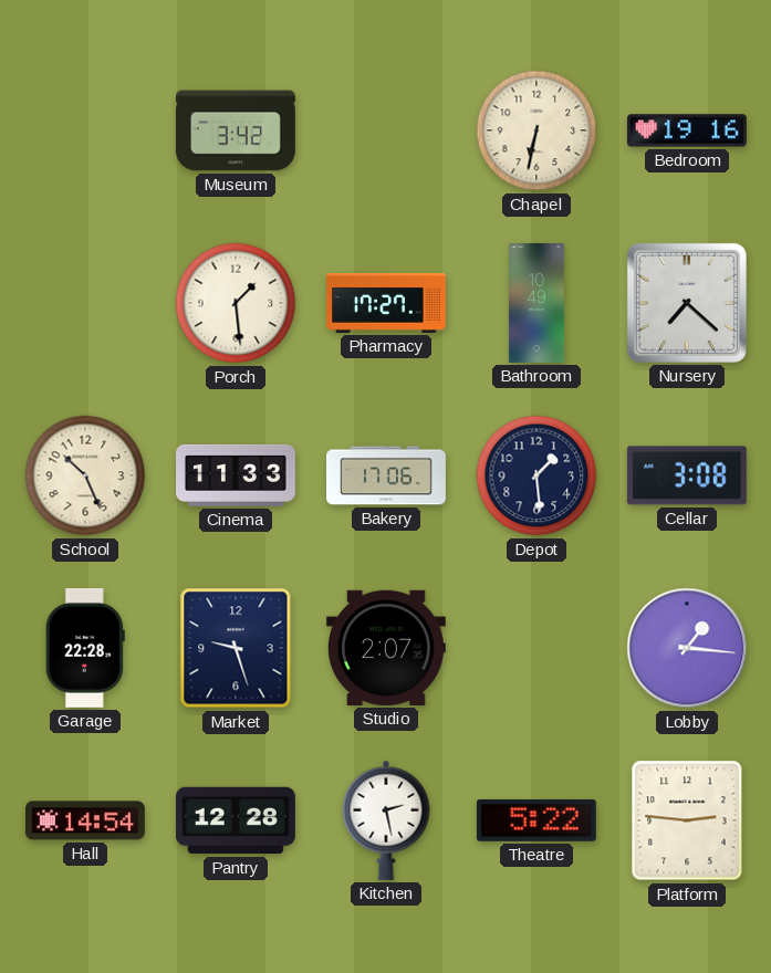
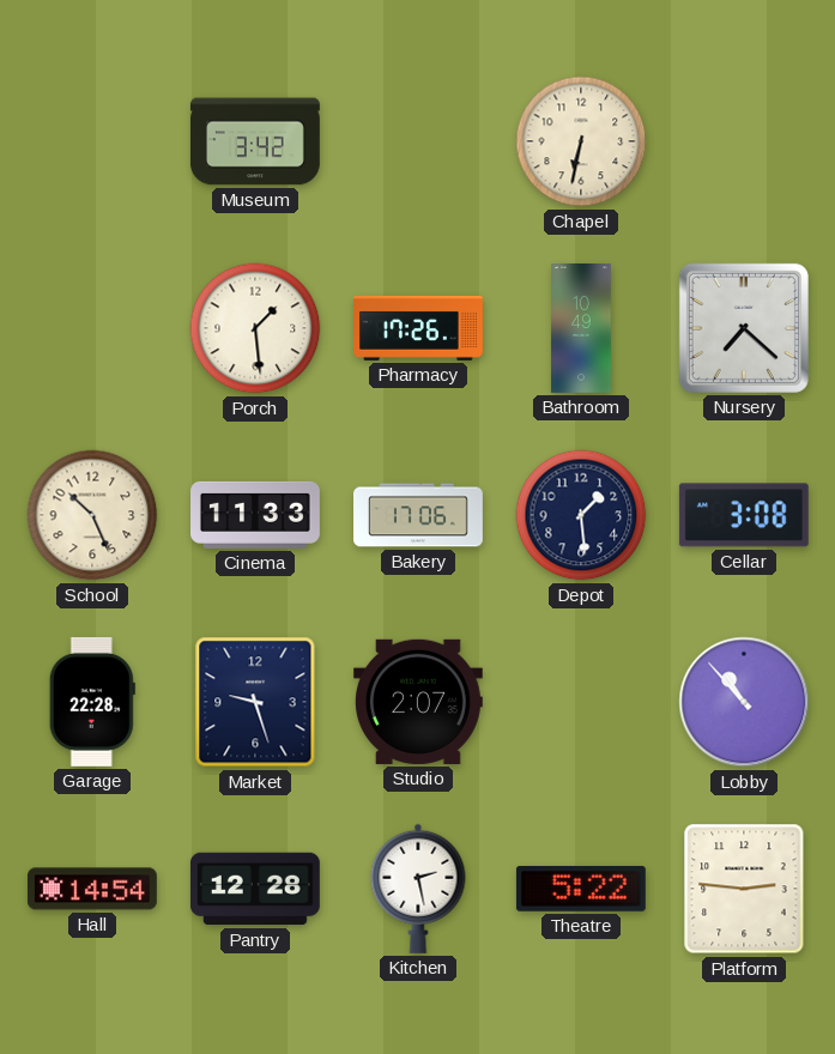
Bedroom: 19:16 -> none
Pharmacy: 17:27 -> 17:26
Lobby: 1:16 -> 10:53
